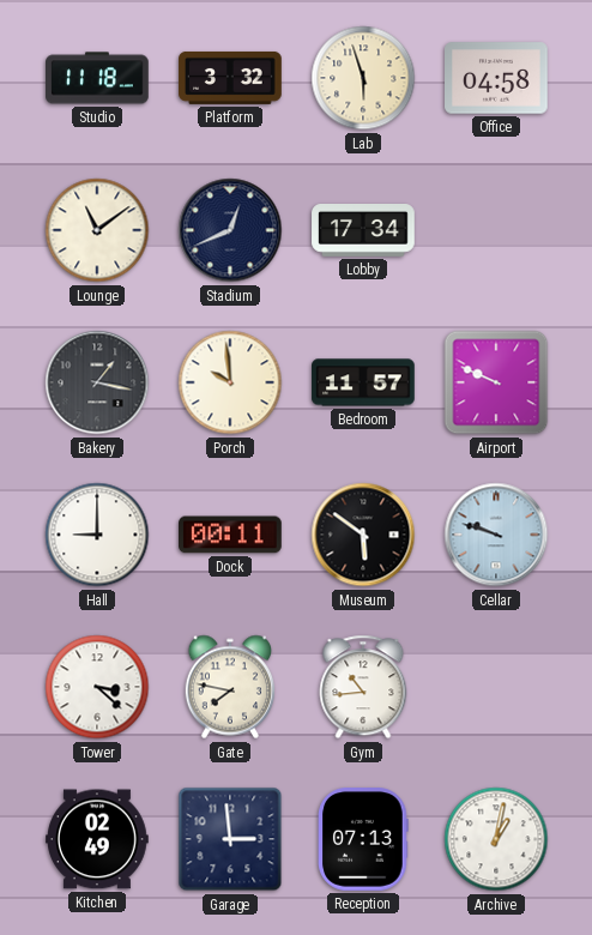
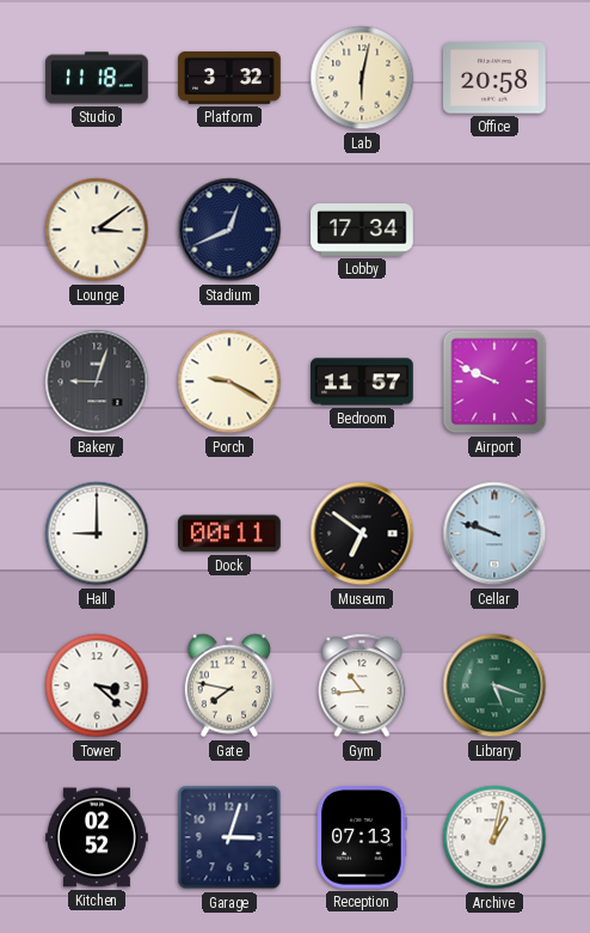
Lab: 5:57 -> 6:02
Office: 04:58 -> 20:58
Lounge: 11:09 -> 3:09
Bakery: 1:17 -> 9:03
Porch: 9:59 -> 9:20
Museum: 5:51 -> 6:51
Library: none -> 5:18
Kitchen: 02:49 -> 02:52
Garage: 2:59 -> 3:03
